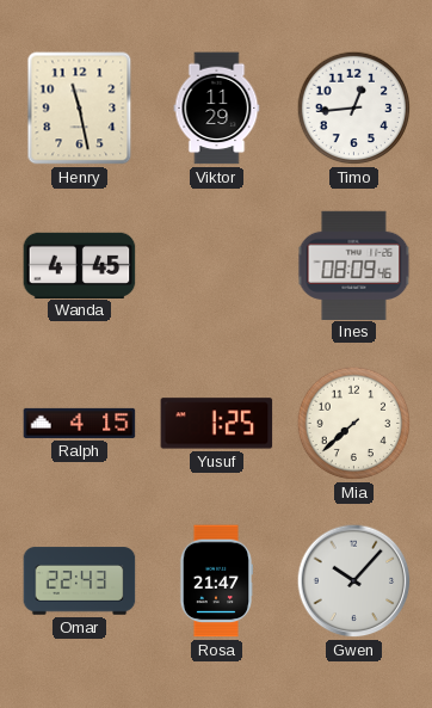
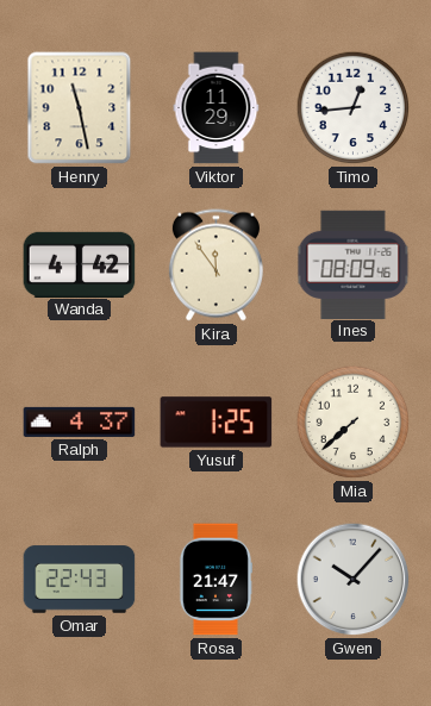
Wanda: 4:45 -> 4:42
Kira: none -> 11:54
Ralph: 4:15 -> 4:37
